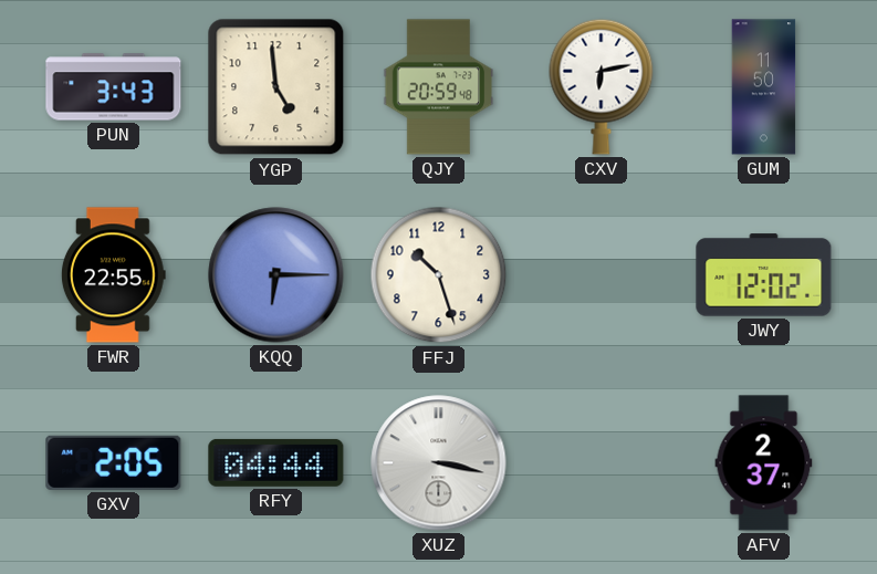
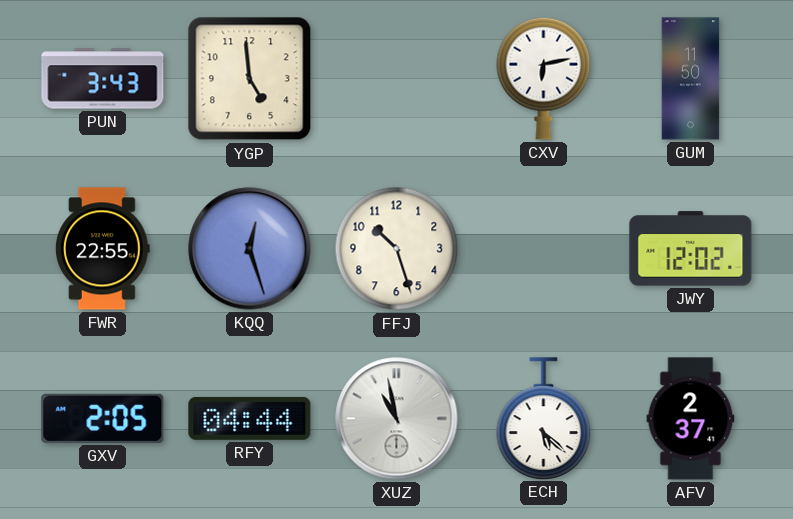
QJY: 20:59 -> none
KQQ: 6:15 -> 12:27
XUZ: 3:17 -> 10:58
ECH: none -> 5:22
